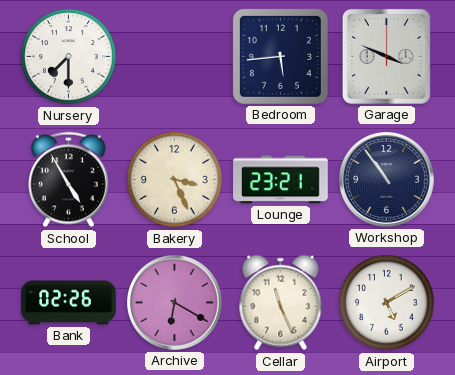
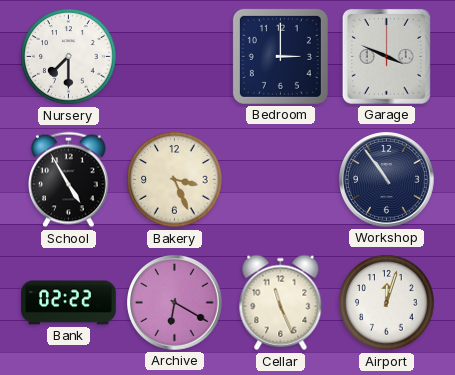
Bedroom: 5:44 -> 3:00
Lounge: 23:21 -> none
Bank: 02:26 -> 02:22
Airport: 5:10 -> 12:03
